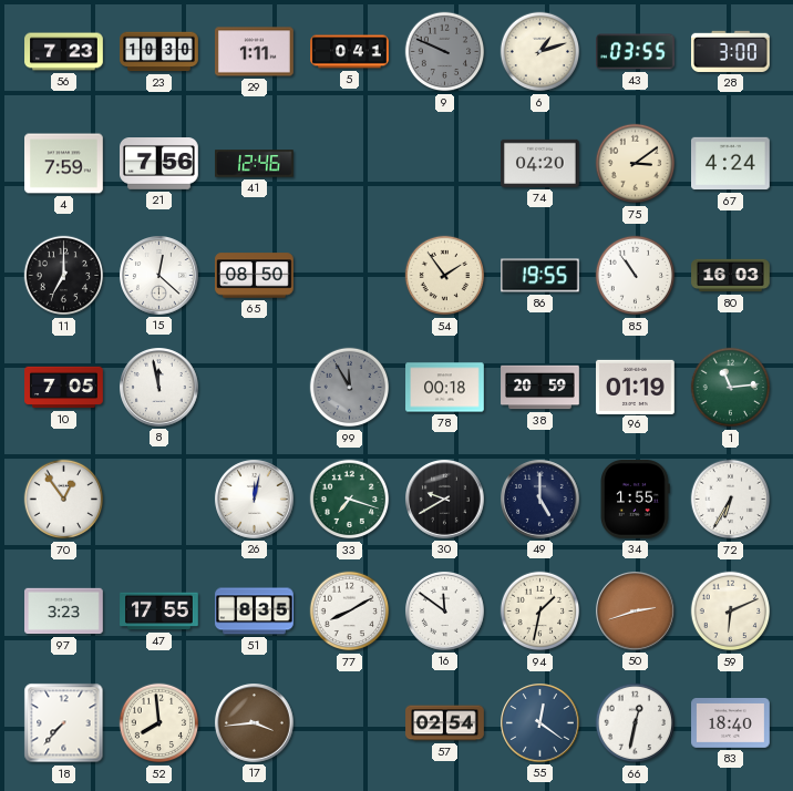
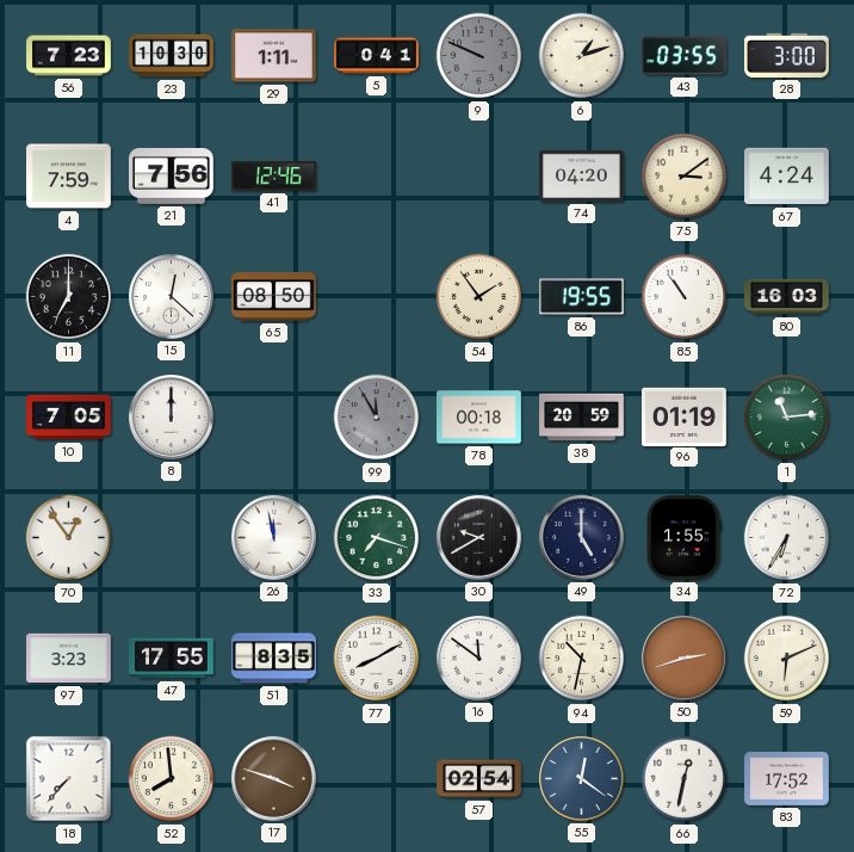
8: 11:58 -> 12:00
26: 12:02 -> 11:58
94: 1:32 -> 10:32
17: 3:44 -> 3:48
83: 18:40 -> 17:52
